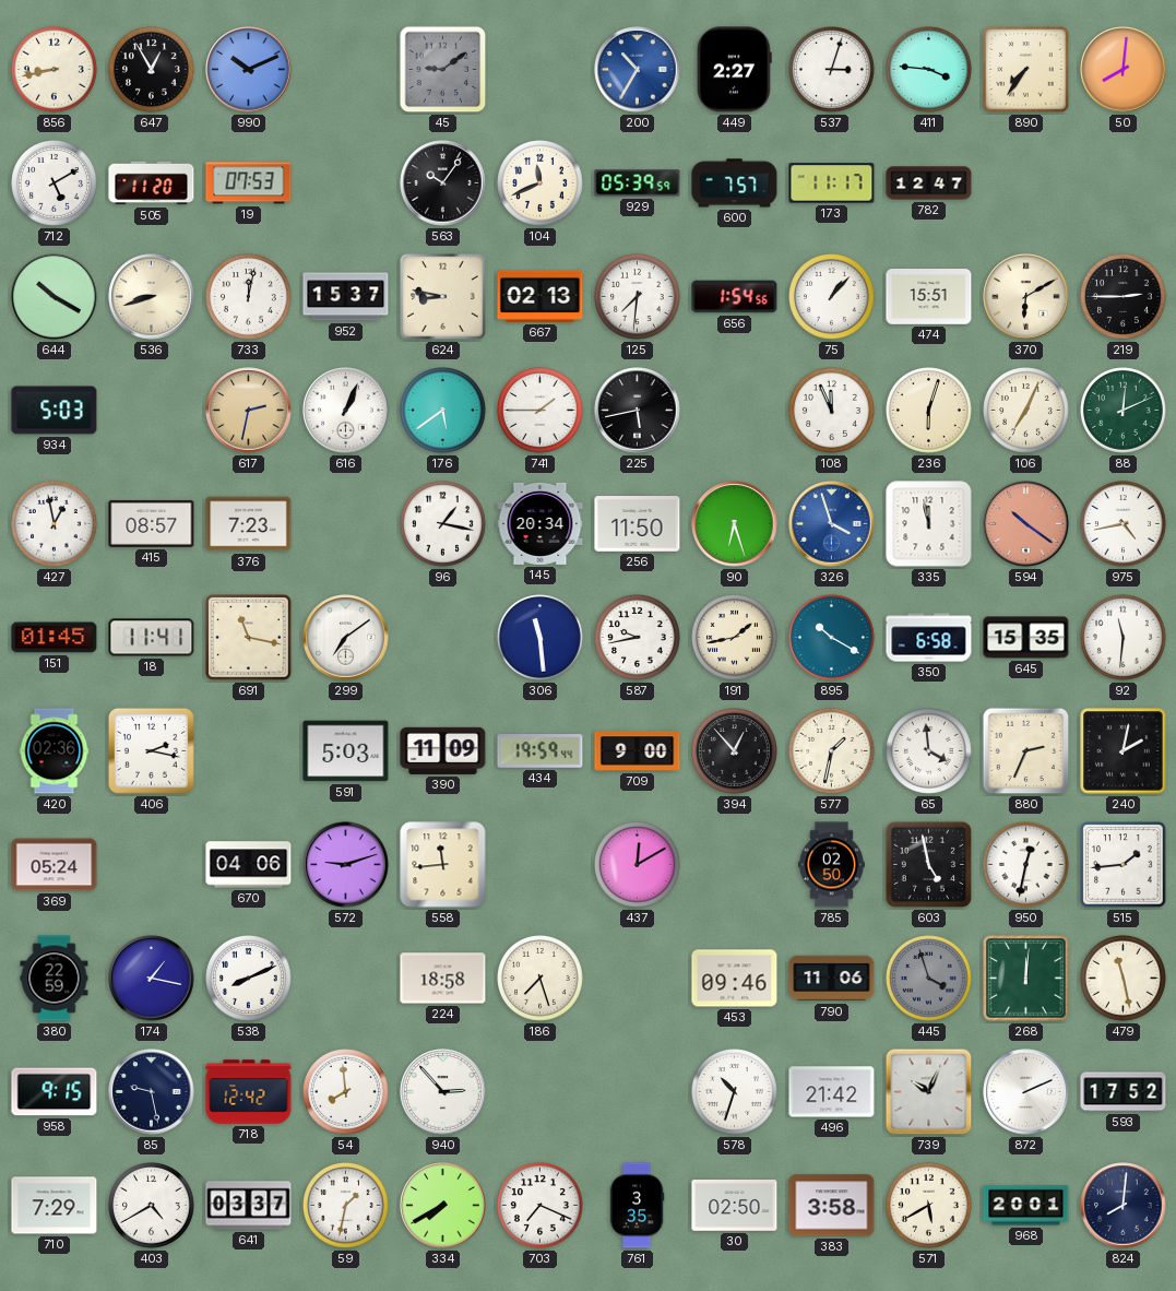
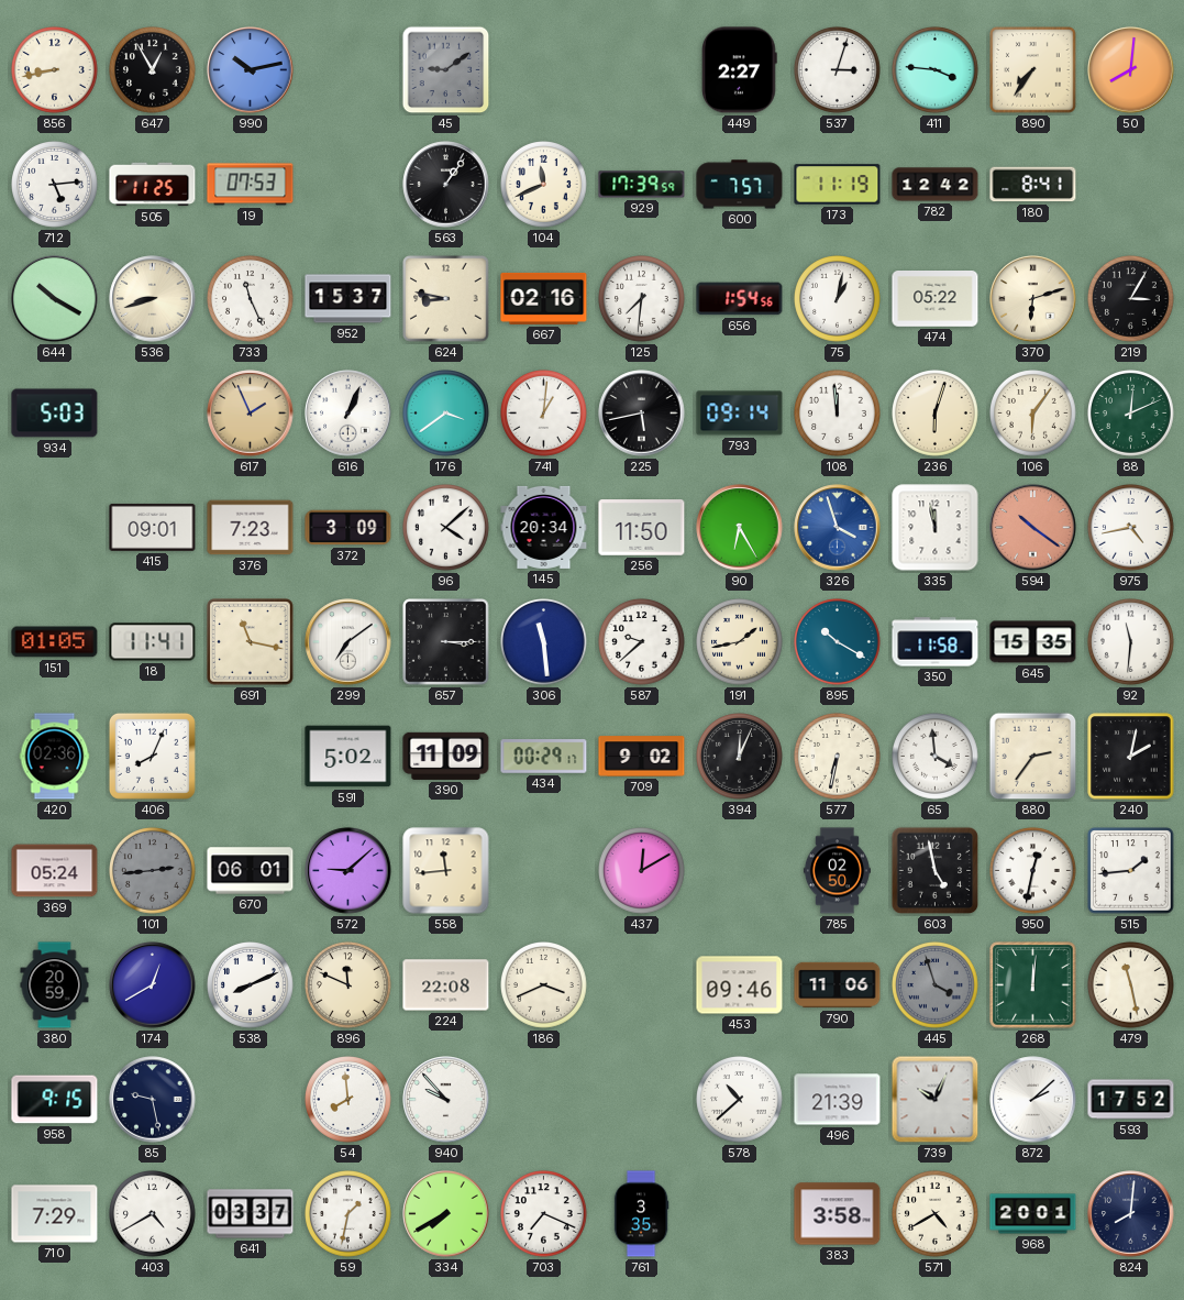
990: 10:11 -> 10:13
200: 10:35 -> none
712: 5:10 -> 5:14
505: 11:20 -> 11:25
563: 10:06 -> 1:06
929: 05:39 -> 17:39
173: 11:17 -> 11:19
782: 12:47 -> 12:42
180: none -> 8:41
733: 12:02 -> 11:26
667: 02:13 -> 02:16
75: 1:07 -> 1:02
474: 15:51 -> 05:22
370: 6:10 -> 6:12
219: 2:45 -> 3:05
617: 2:32 -> 1:56
176: 5:39 -> 3:39
741: 1:45 -> 1:01
793: none -> 09:14
108: 11:56 -> 11:59
106: 7:04 -> 6:06
427: 12:58 -> none
415: 08:57 -> 09:01
372: none -> 3:09
96: 1:17 -> 4:08
90: 6:27 -> 6:25
151: 01:45 -> 01:05
657: none -> 3:15
587: 9:43 -> 9:38
350: 6:58 -> 11:58
406: 2:17 -> 8:04
591: 5:03 -> 5:02
434: 19:59 -> 00:29
709: 9:00 -> 9:02
394: 12:53 -> 12:04
577: 1:32 -> 6:32
880: 2:34 -> 2:36
101: none -> 2:44
670: 04:06 -> 06:01
572: 9:12 -> 9:08
380: 22:59 -> 20:59
174: 1:17 -> 12:40
896: none -> 11:49
224: 18:58 -> 22:08
186: 7:27 -> 3:41
718: 12:42 -> none
940: 2:53 -> 9:53
578: 10:33 -> 10:38
496: 21:42 -> 21:39
872: 2:11 -> 2:08
30: 02:50 -> none
571: 5:40 -> 4:40
